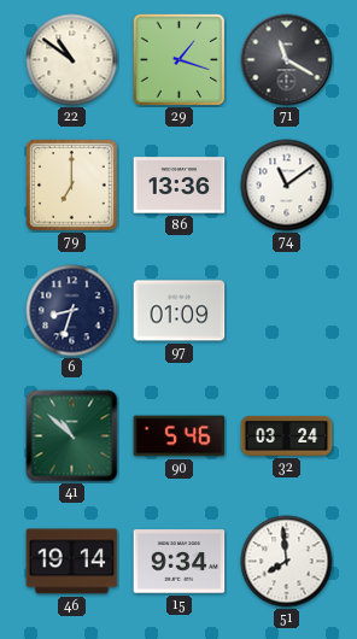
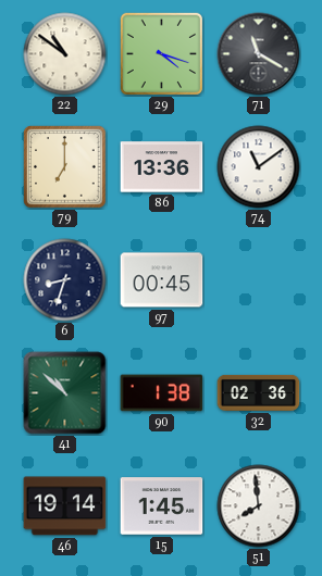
29: 1:18 -> 4:18
97: 01:09 -> 00:45
90: 5:46 -> 1:38
32: 03:24 -> 02:36
15: 9:34 -> 1:45
